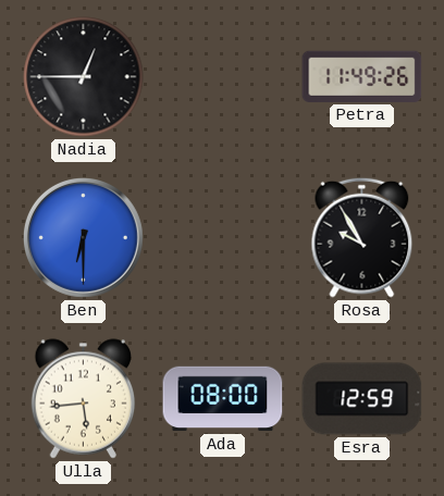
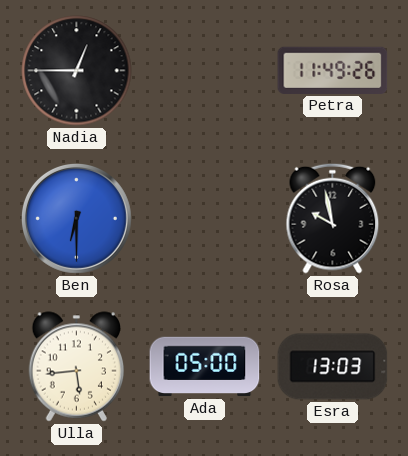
Rosa: 9:55 -> 9:58
Ada: 08:00 -> 05:00
Esra: 12:59 -> 13:03
